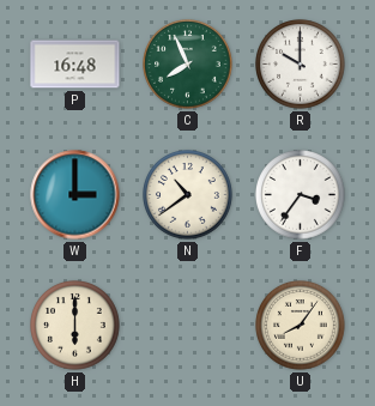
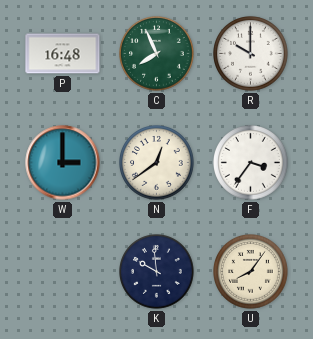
N: 10:39 -> 12:39
H: 6:00 -> none
K: none -> 9:59
